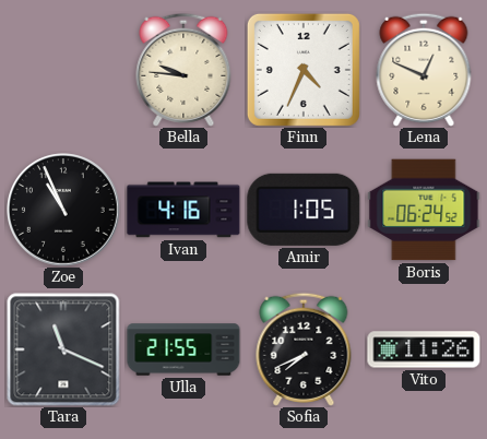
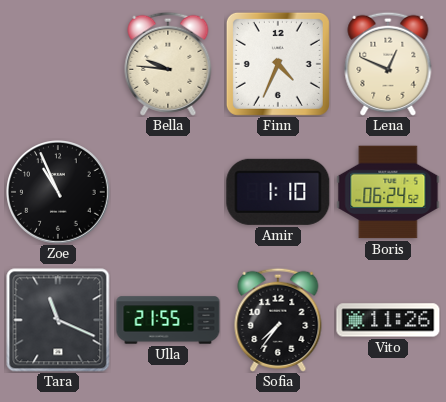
Ivan: 4:16 -> none
Amir: 1:05 -> 1:10
Sofia: 7:41 -> 7:36
